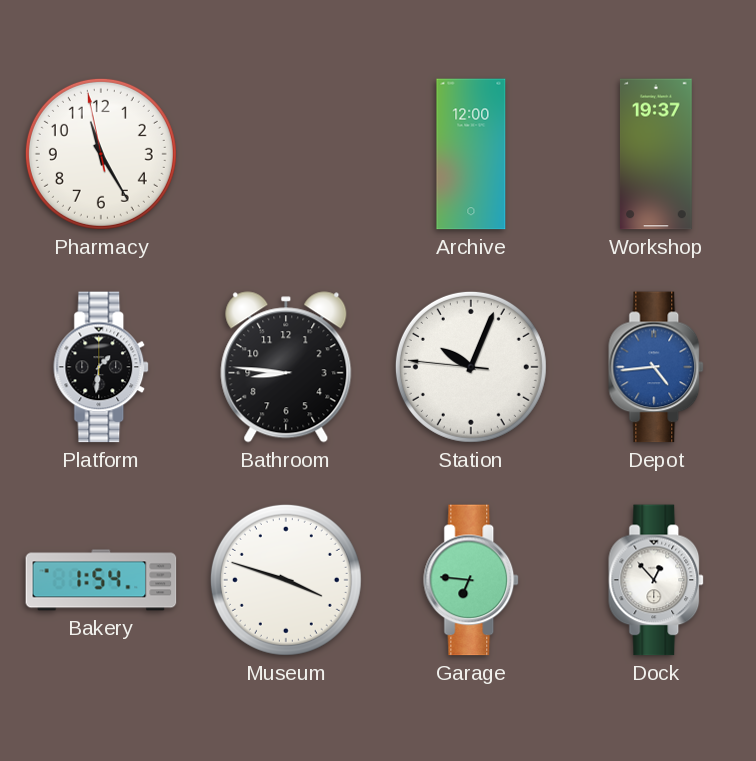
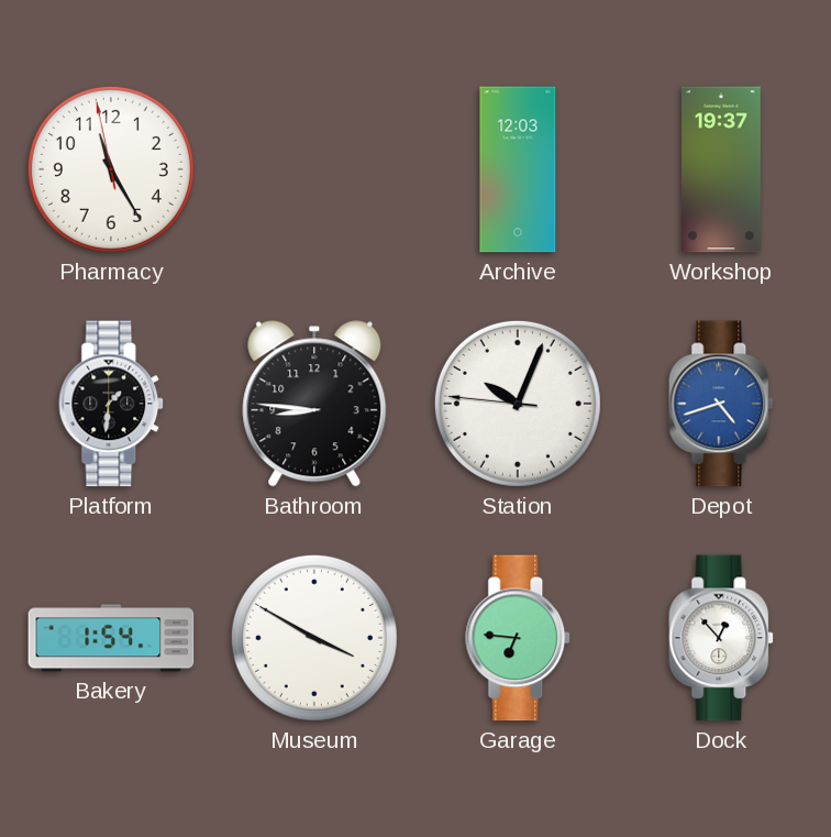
Archive: 12:00 -> 12:03
Depot: 4:44 -> 4:42
Museum: 3:48 -> 3:50
